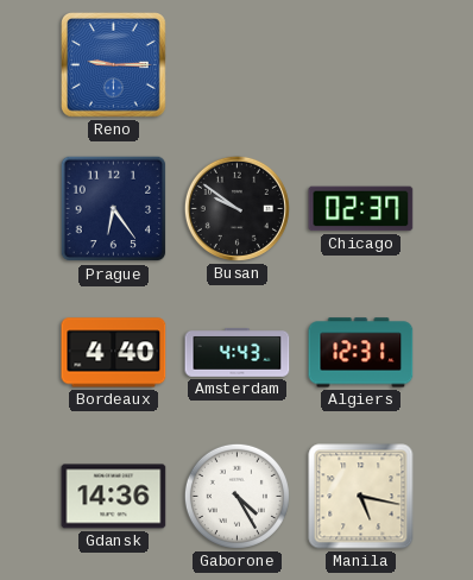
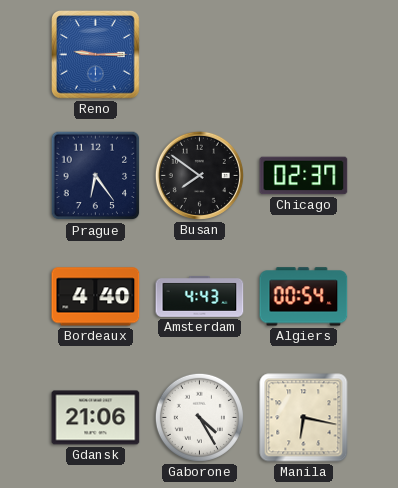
Busan: 9:51 -> 7:51
Algiers: 12:31 -> 00:54
Gdansk: 14:36 -> 21:06
Manila: 5:17 -> 6:17
